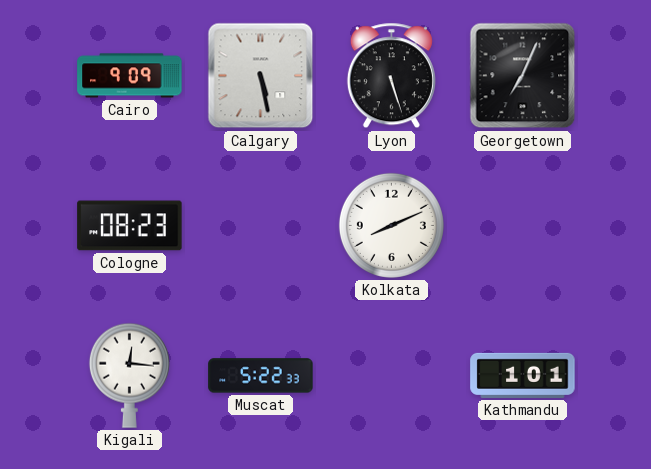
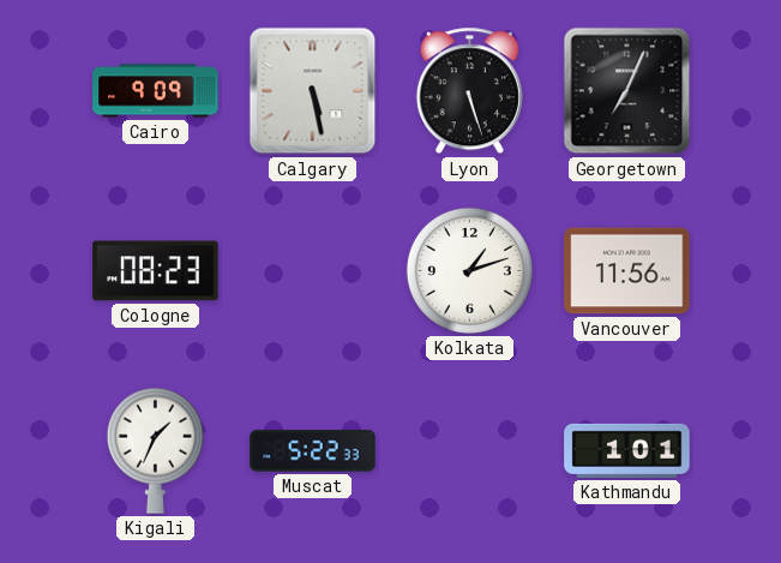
Kolkata: 8:11 -> 1:12
Vancouver: none -> 11:56
Kigali: 12:16 -> 1:34
